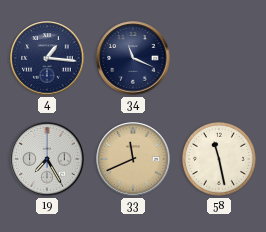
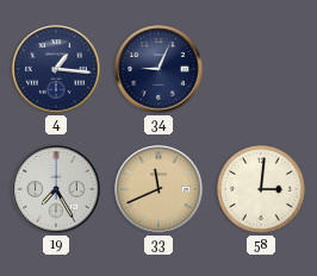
34: 11:19 -> 9:04
58: 11:28 -> 3:01
